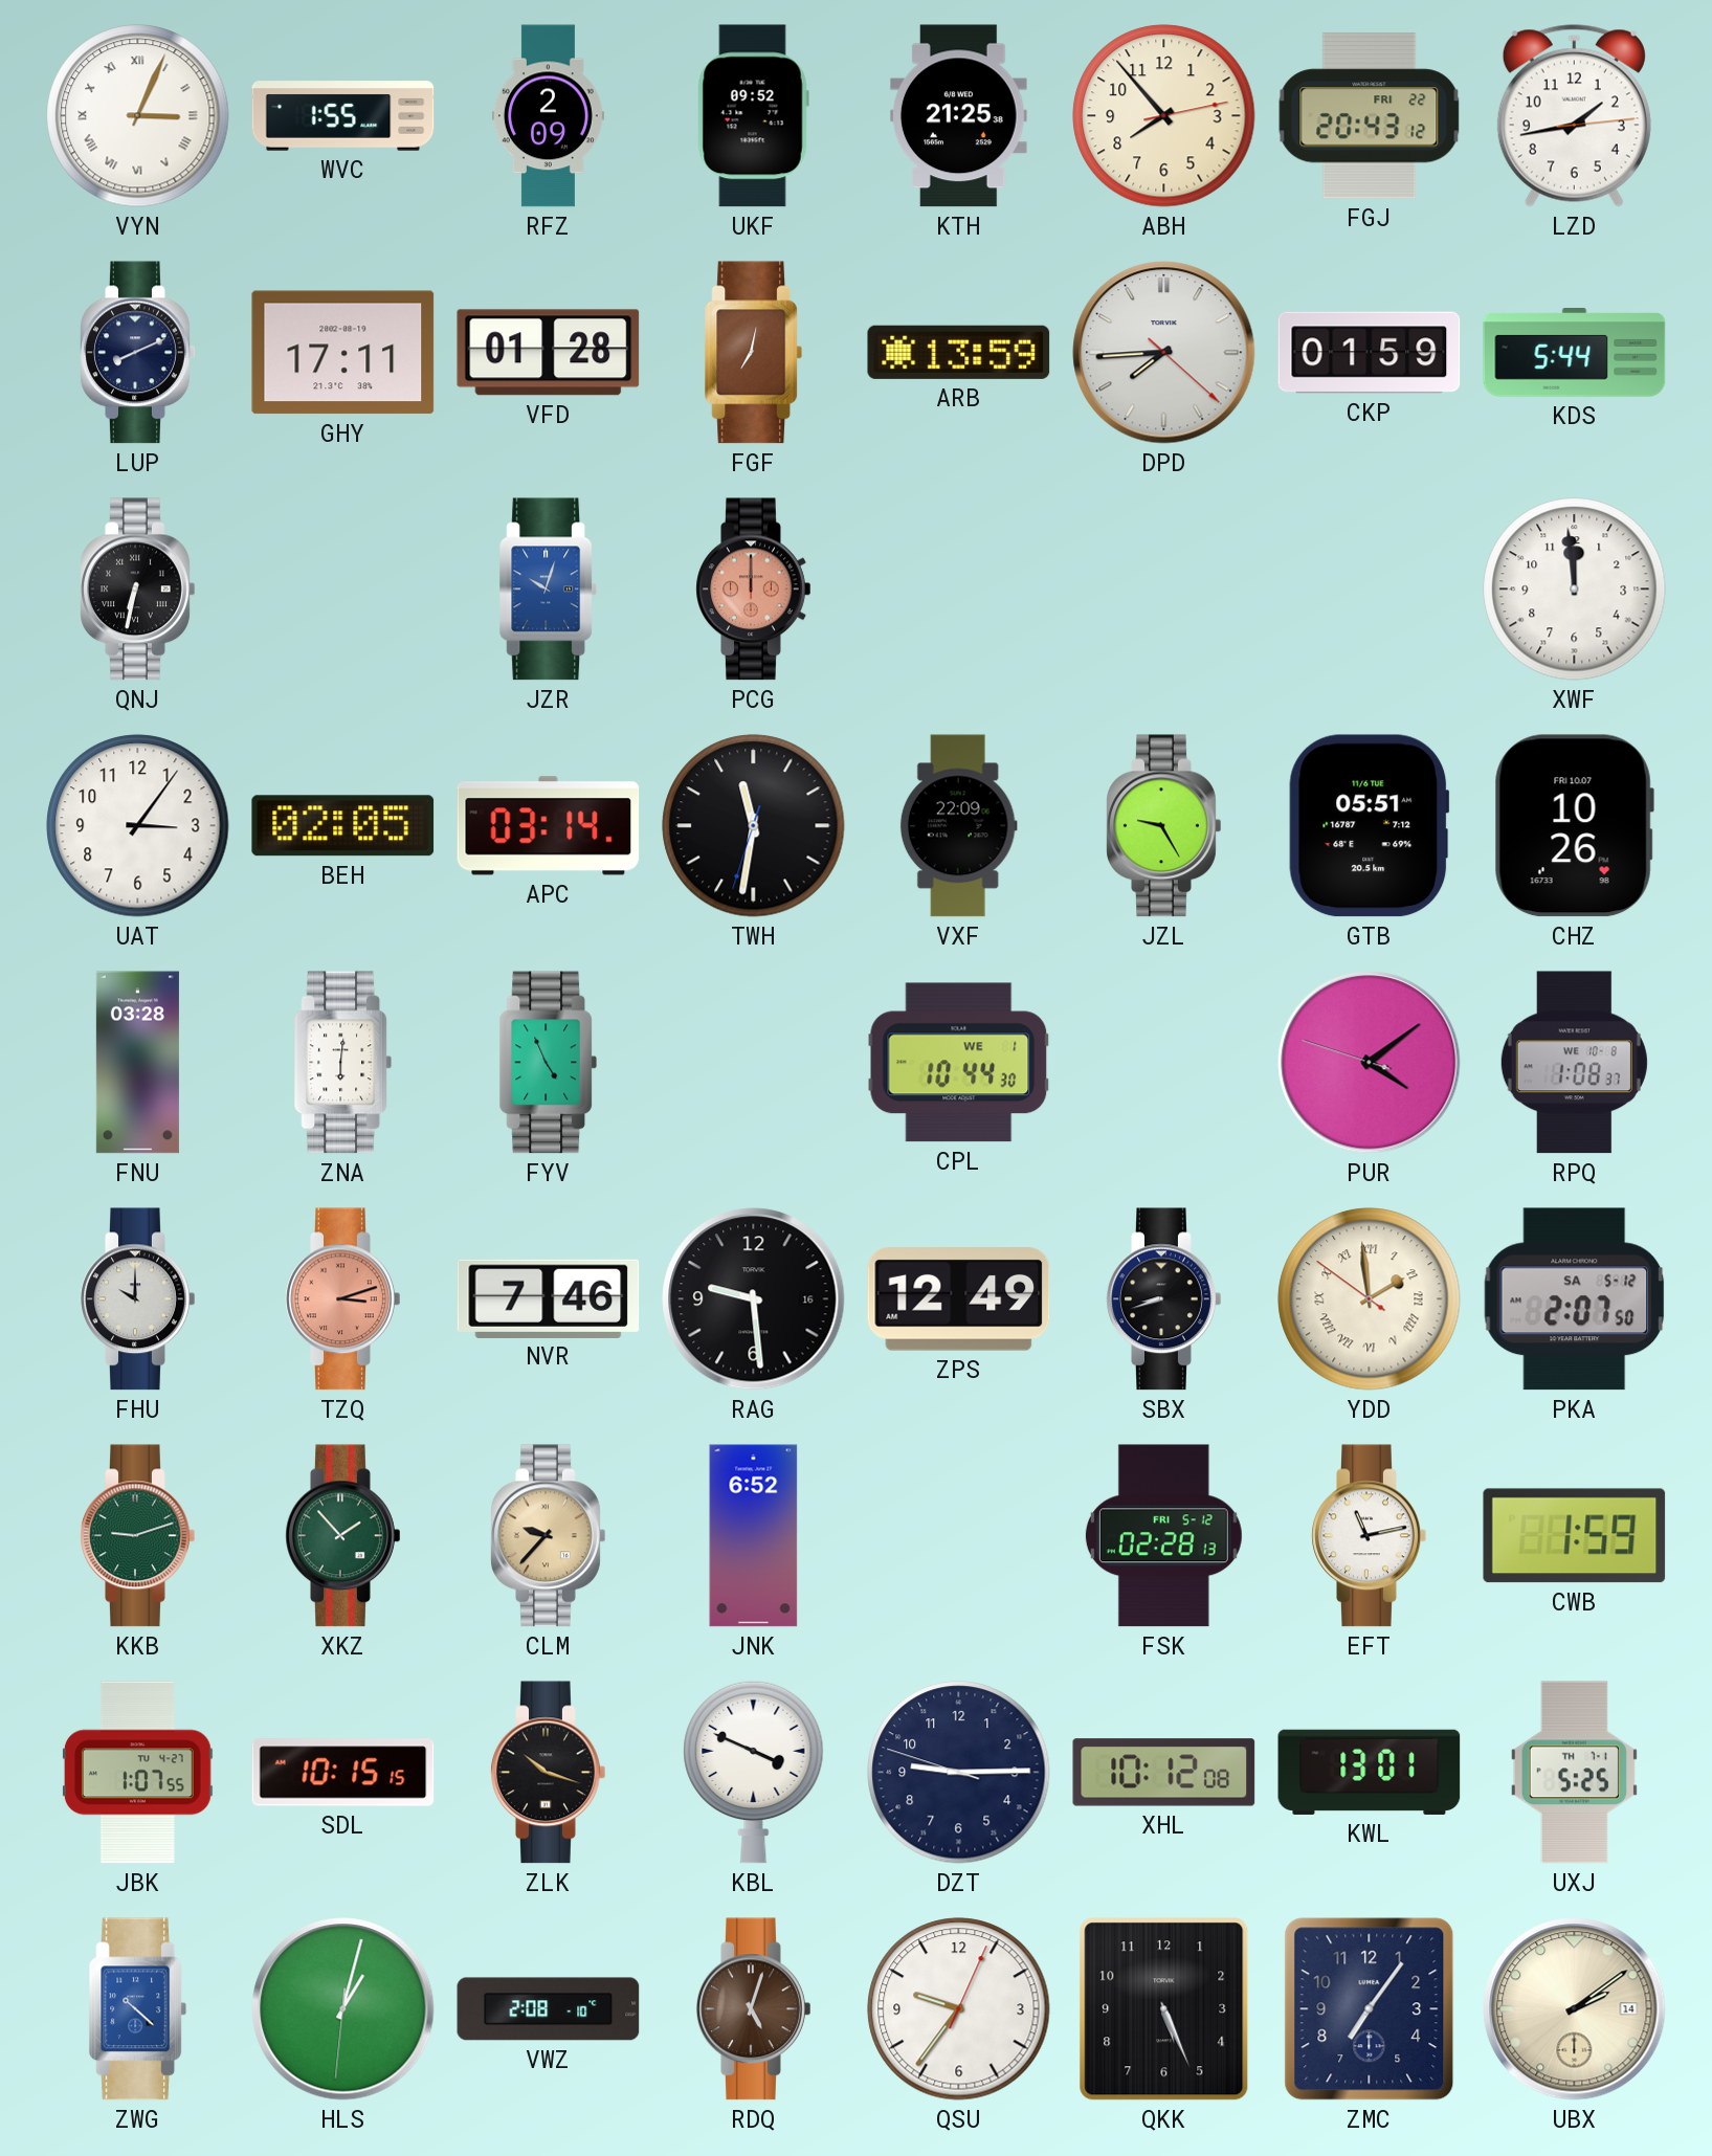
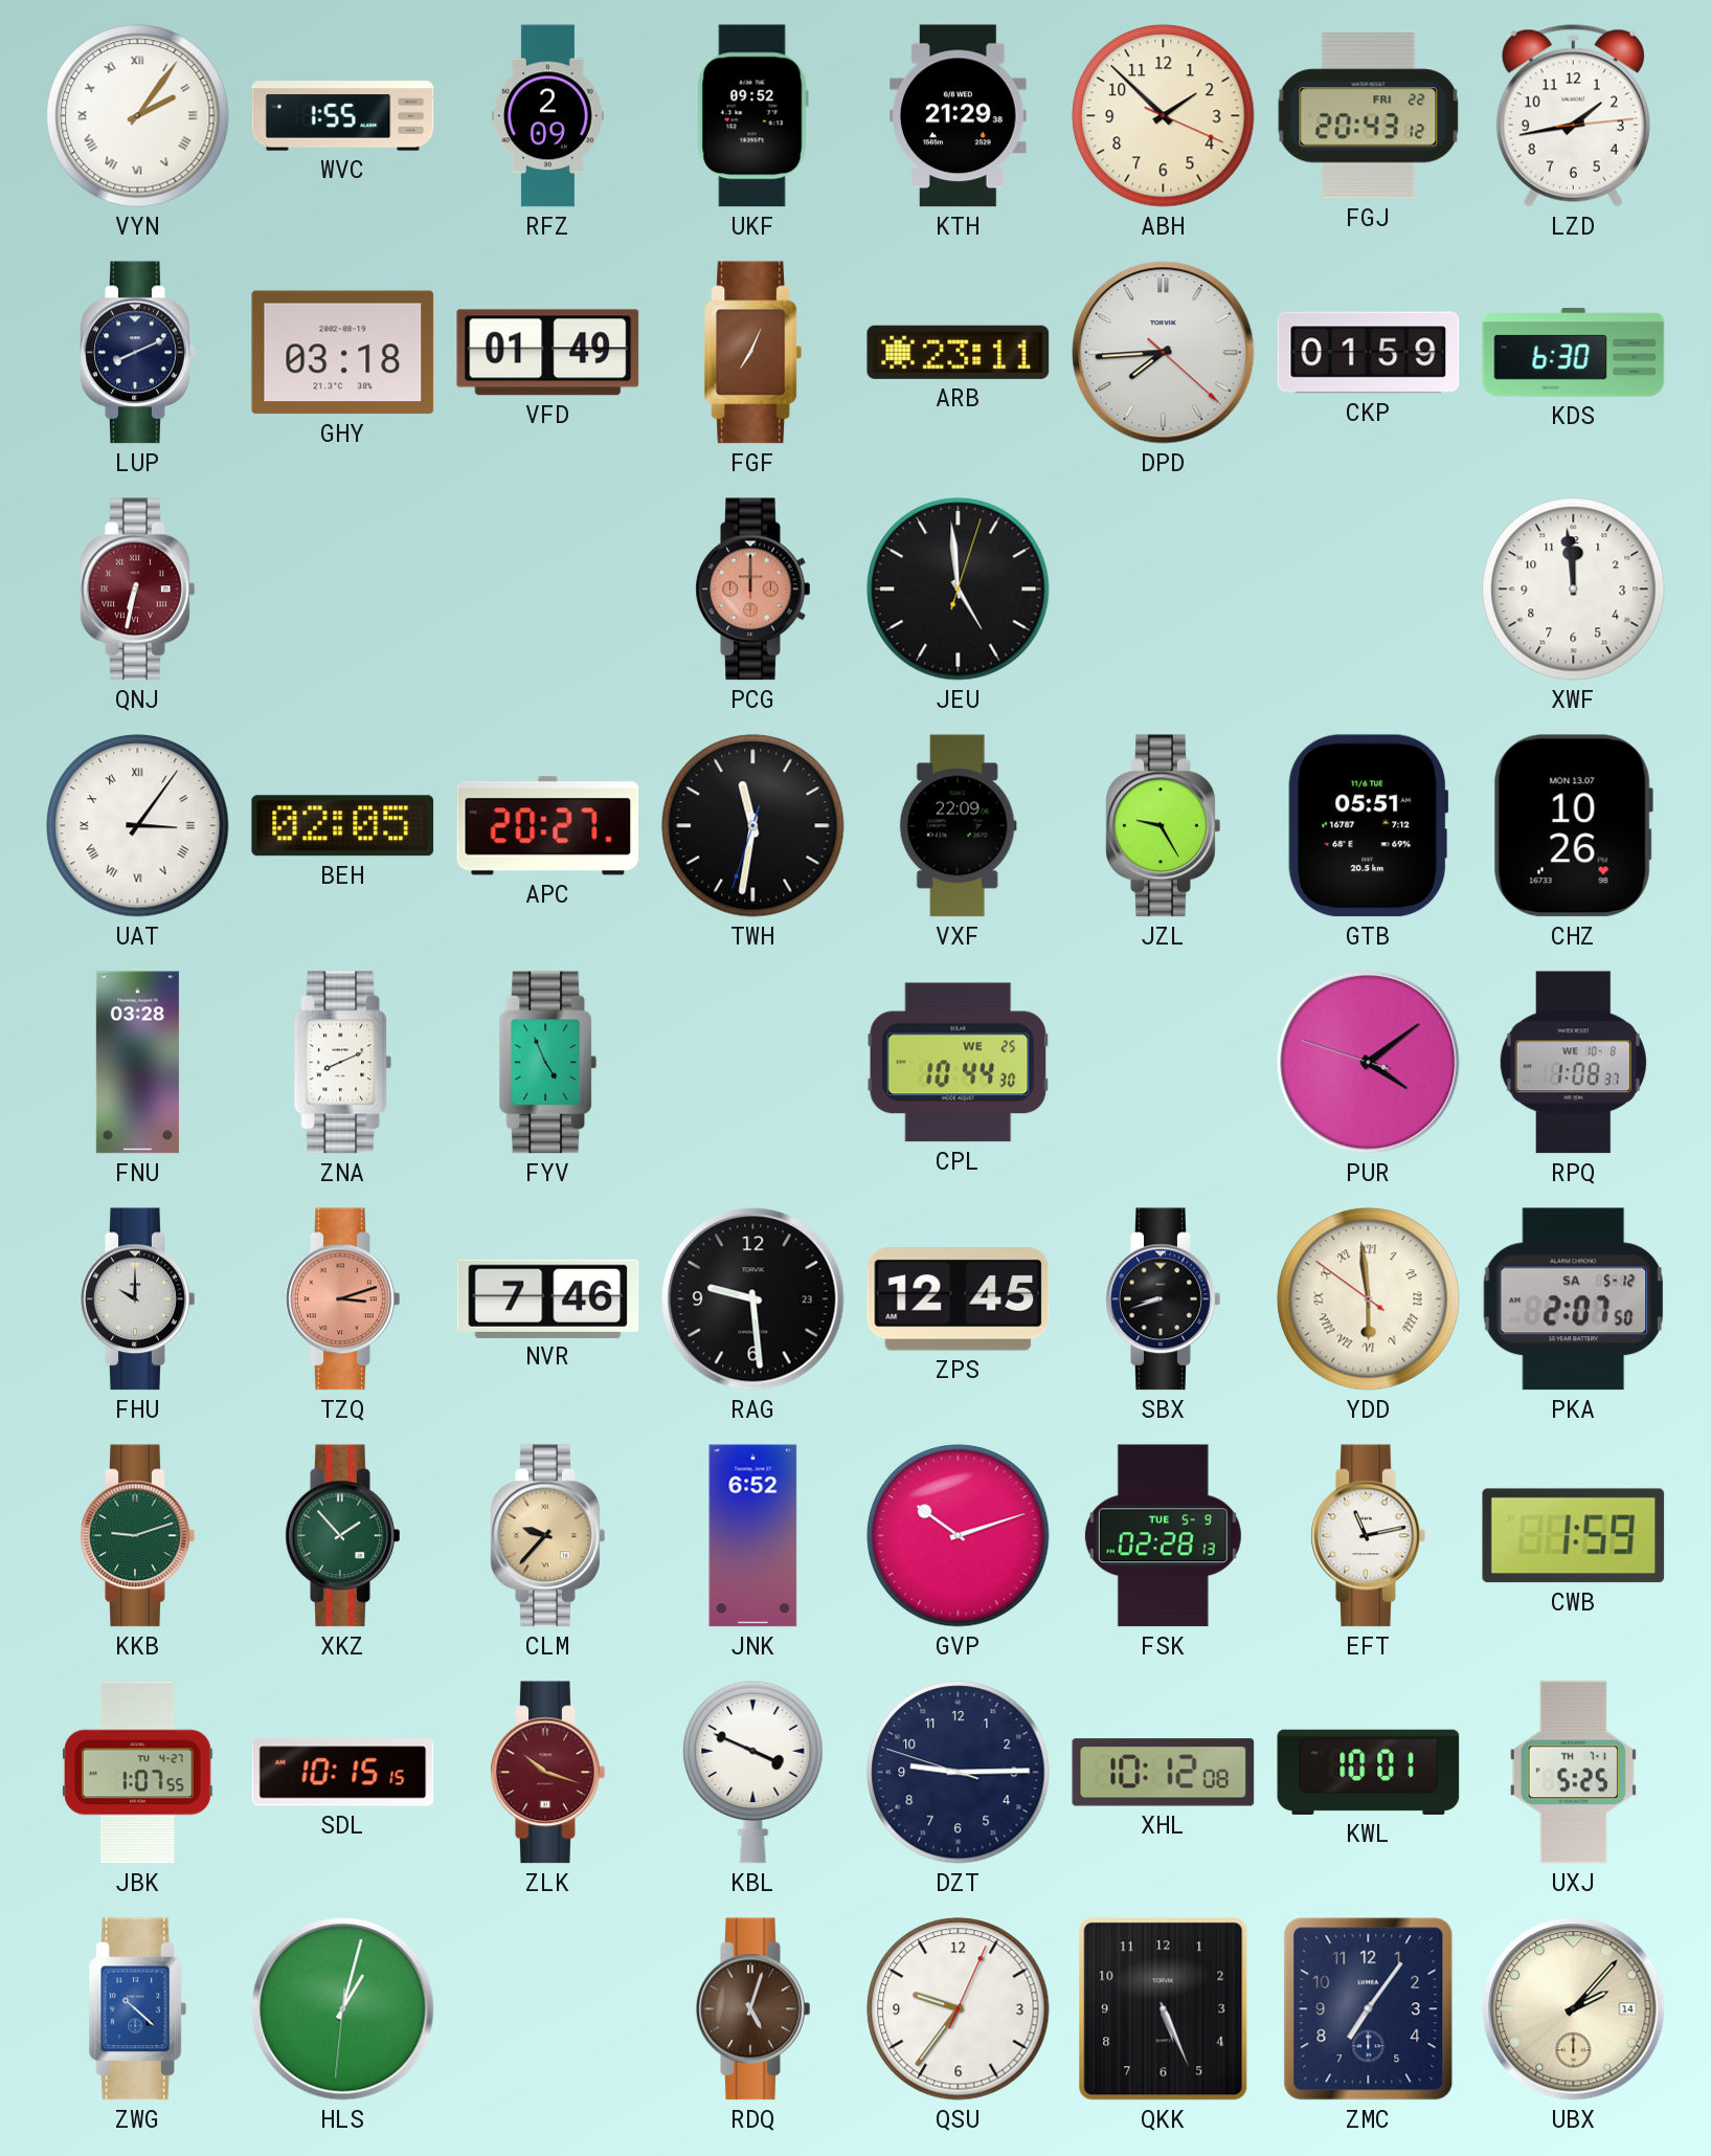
VYN: 3:04 -> 2:06
KTH: 21:25 -> 21:29
ABH: 7:53 -> 1:52
GHY: 17:11 -> 03:18
VFD: 01:28 -> 01:49
FGF: 7:02 -> 7:04
ARB: 13:59 -> 23:11
KDS: 5:44 -> 6:30
QNJ dial: black -> burgundy
JZR: 10:03 -> none
JEU: none -> 4:59
UAT numerals: Arabic -> Roman
APC: 03:14 -> 20:27
CHZ date: FRI 10.07 -> MON 13.07
ZNA: 6:01 -> 8:11
CPL date: WE 1 -> WE 25
RAG date: 16 -> 23
ZPS: 12:49 -> 12:45
YDD: 1:58 -> 5:58
GVP: none -> 10:12
FSK date: FRI 5-12 -> TUE 5-9
ZLK dial: black -> burgundy
KWL: 13:01 -> 10:01
VWZ: 2:08 -> none
UBX: 2:09 -> 2:07
